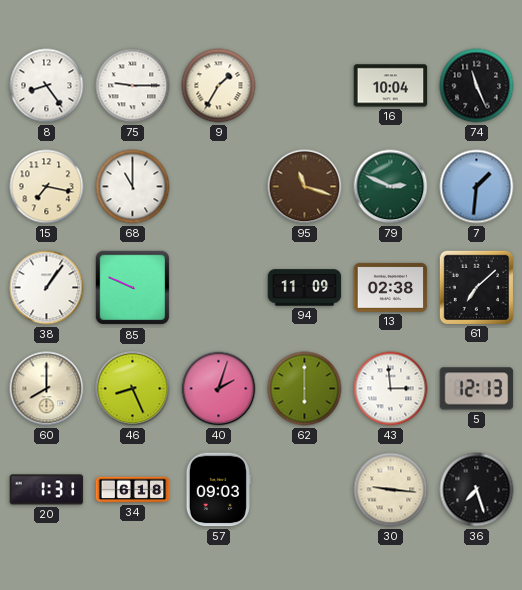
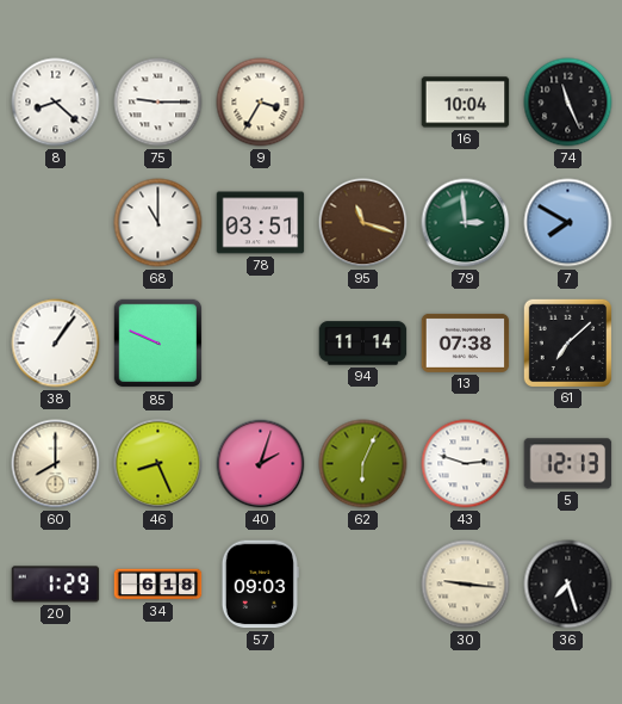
8: 8:24 -> 8:22
9: 1:35 -> 3:35
15: 7:17 -> none
78: none -> 03:51
79: 2:49 -> 2:59
7: 1:31 -> 7:50
94: 11:09 -> 11:14
13: 02:38 -> 07:38
62: 6:00 -> 6:04
43: 2:59 -> 2:48
20: 1:31 -> 1:29
